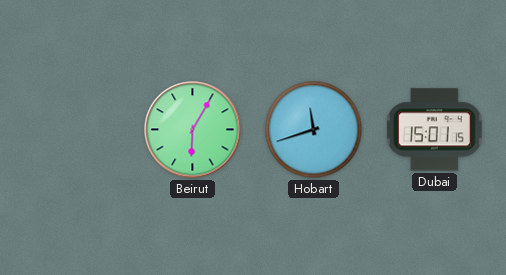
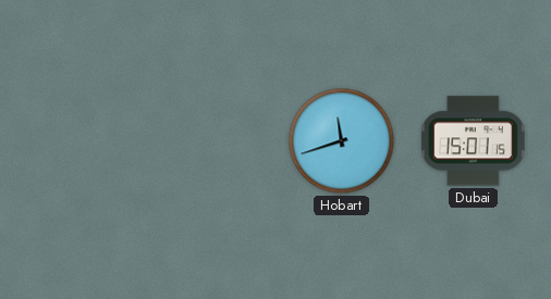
Beirut: 6:05 -> none
